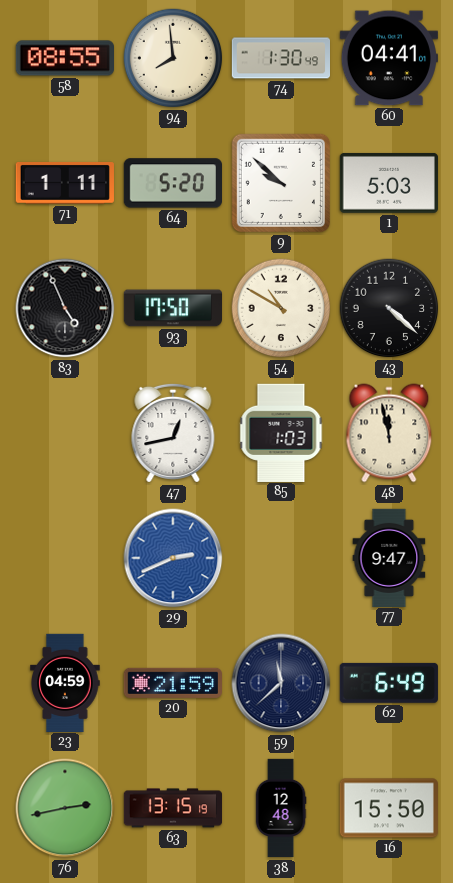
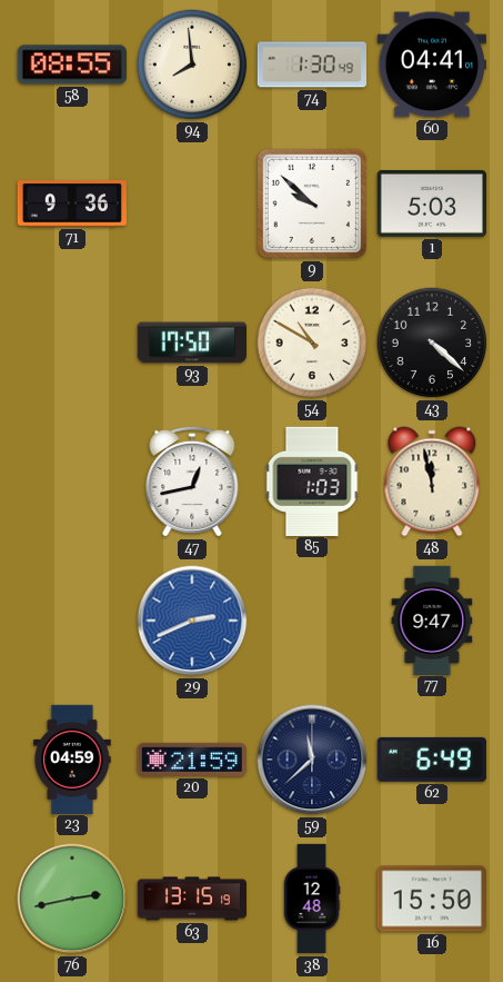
71: 1:11 -> 9:36
64: 5:20 -> none
83: 4:56 -> none
